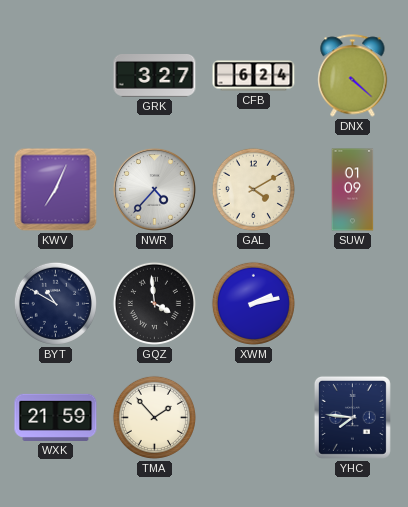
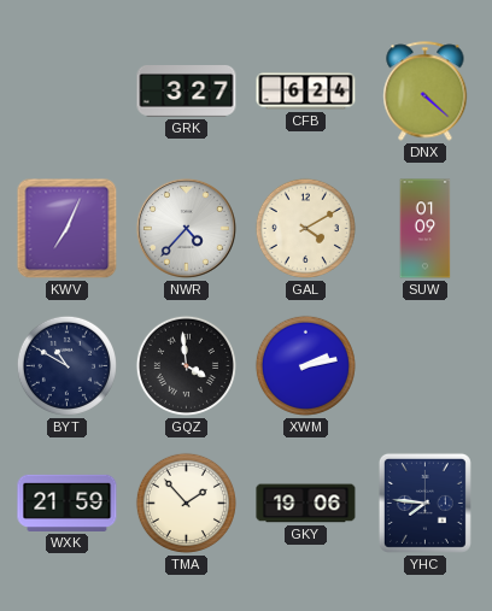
GKY: none -> 19:06
